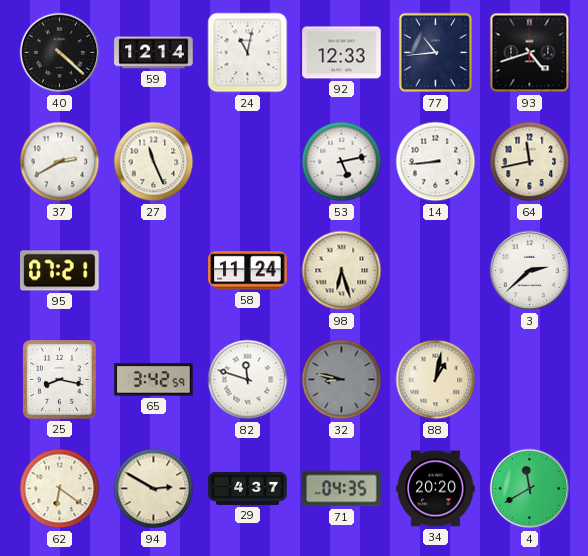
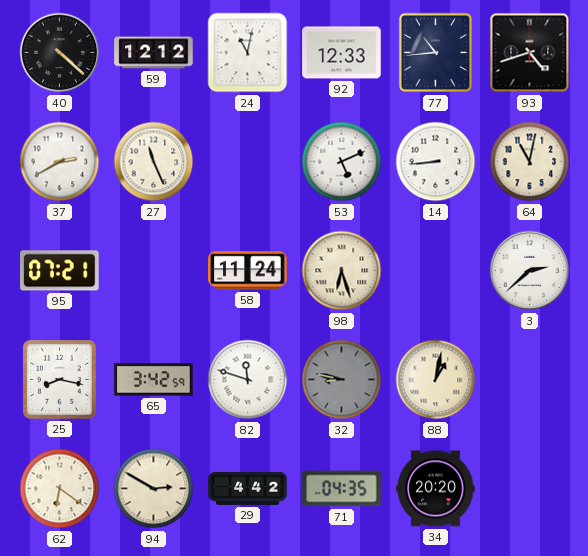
59: 12:14 -> 12:12
53: 5:13 -> 5:11
64: 11:43 -> 11:02
29: 4:37 -> 4:42
4: 11:40 -> none
